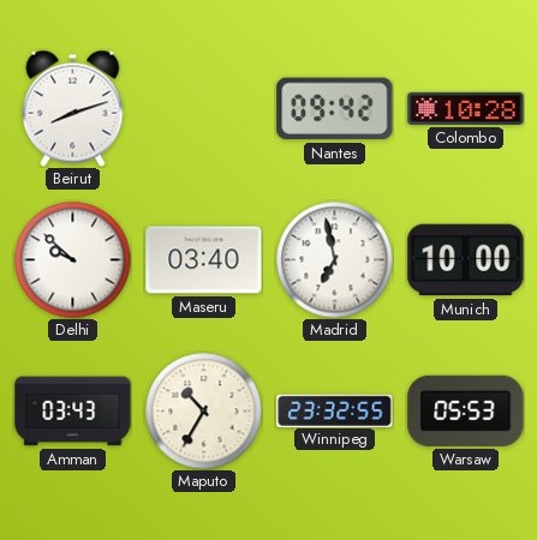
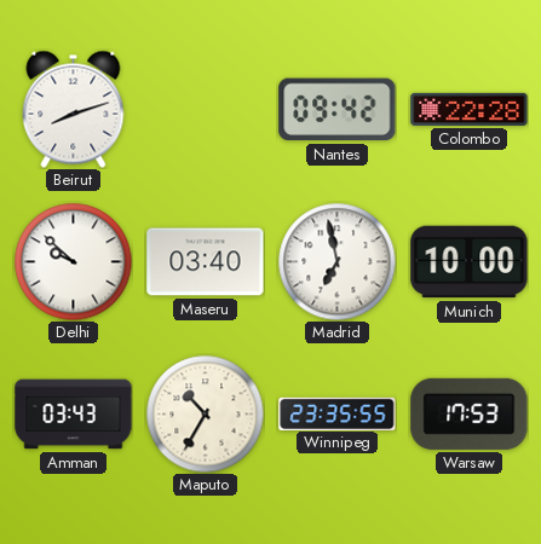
Colombo: 10:28 -> 22:28
Winnipeg: 23:32 -> 23:35
Warsaw: 05:53 -> 17:53
